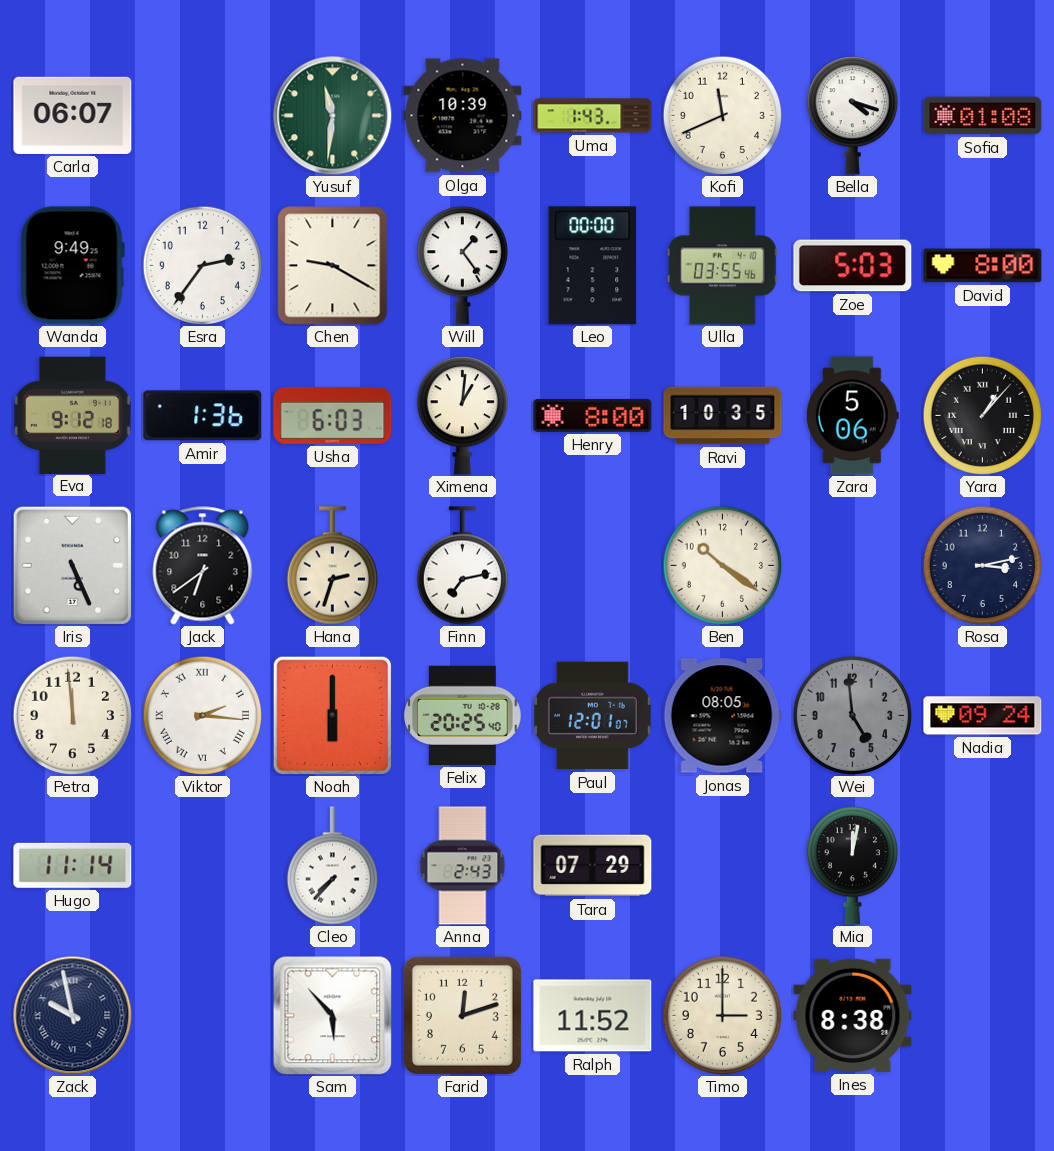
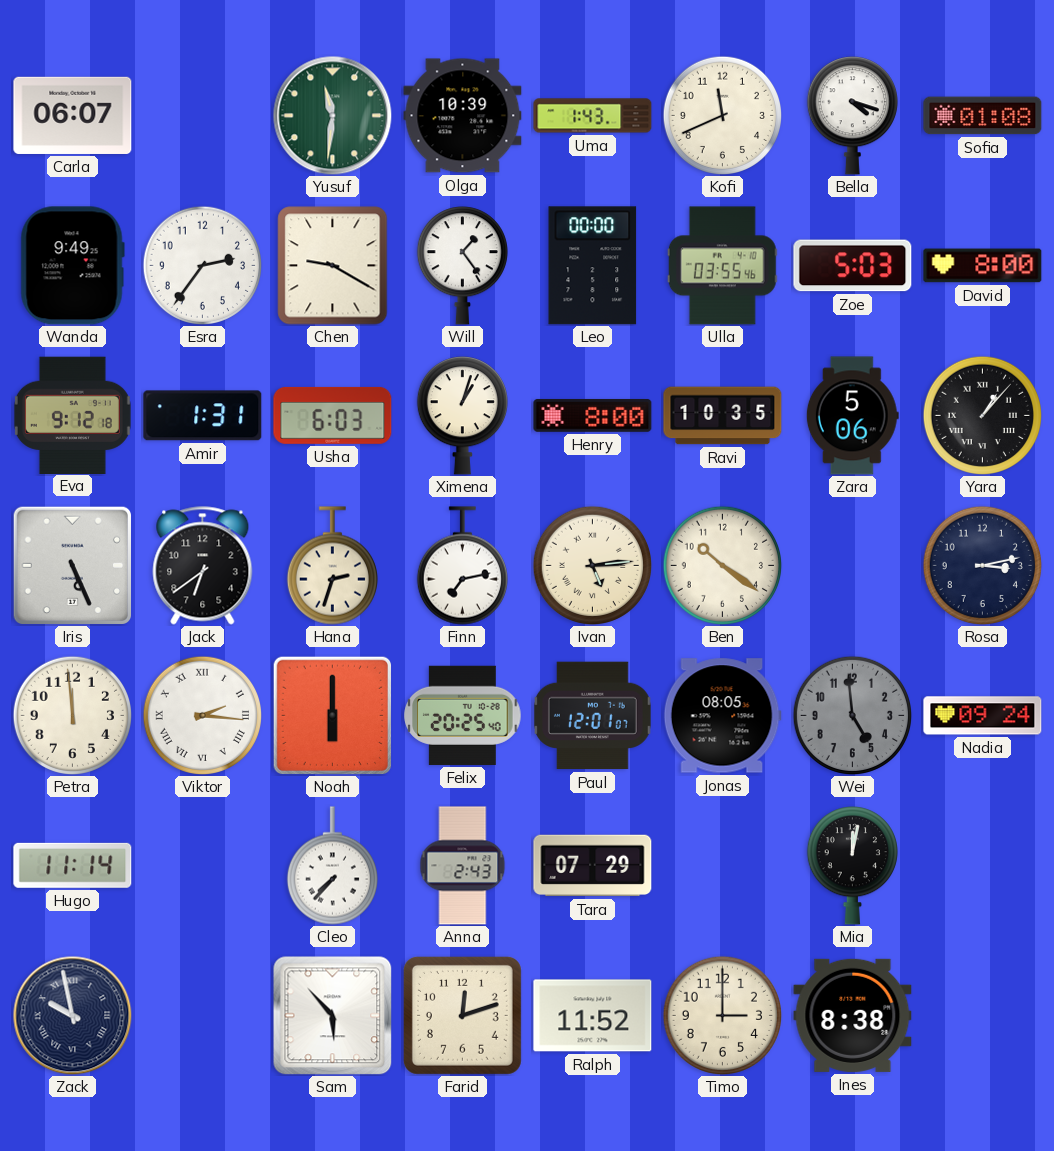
Amir: 1:36 -> 1:31
Ximena: 1:01 -> 1:03
Ivan: none -> 5:14
